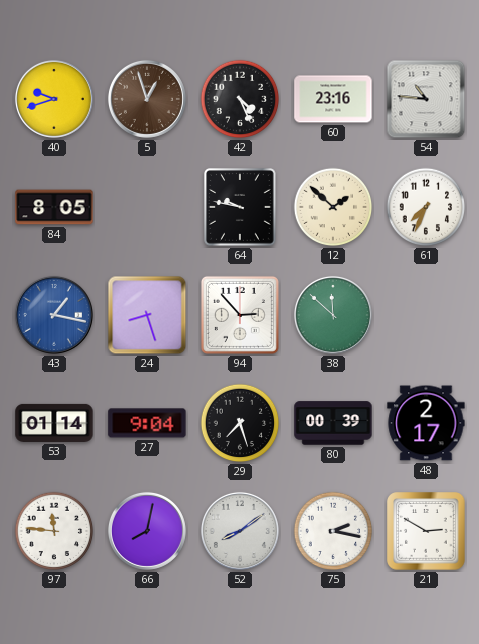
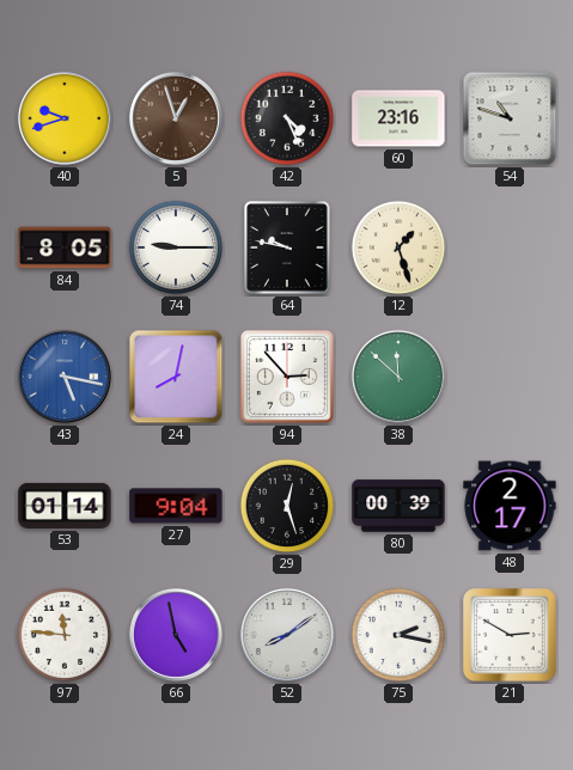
54: 10:46 -> 10:48
74: none -> 9:15
12: 1:52 -> 1:27
61: 7:34 -> none
43: 1:17 -> 5:17
24: 8:27 -> 8:02
29: 7:27 -> 12:27
66: 8:02 -> 4:58
